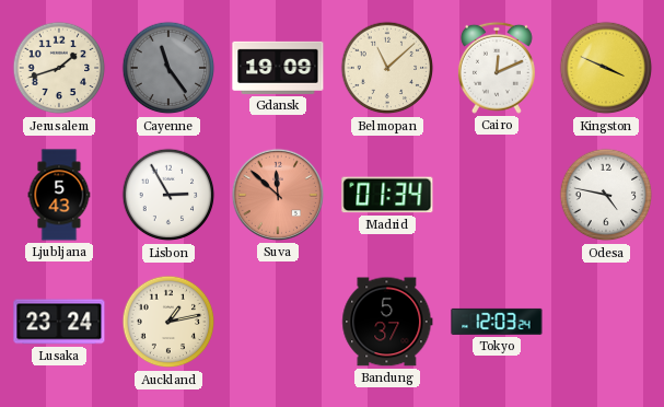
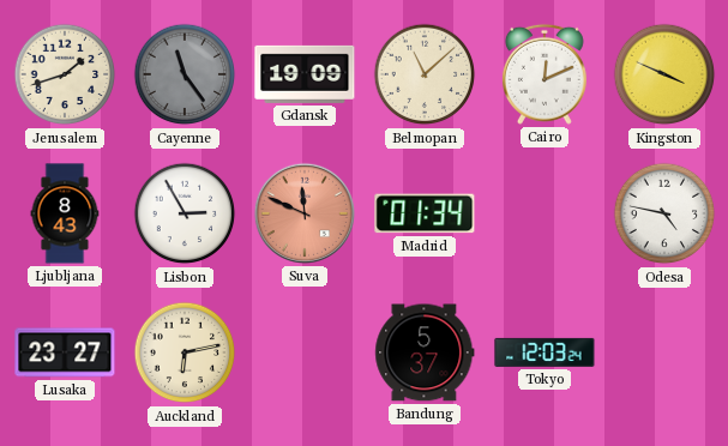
Ljubljana: 5:43 -> 8:43
Suva: 11:52 -> 11:49
Lusaka: 23:24 -> 23:27
Auckland: 1:13 -> 6:13
